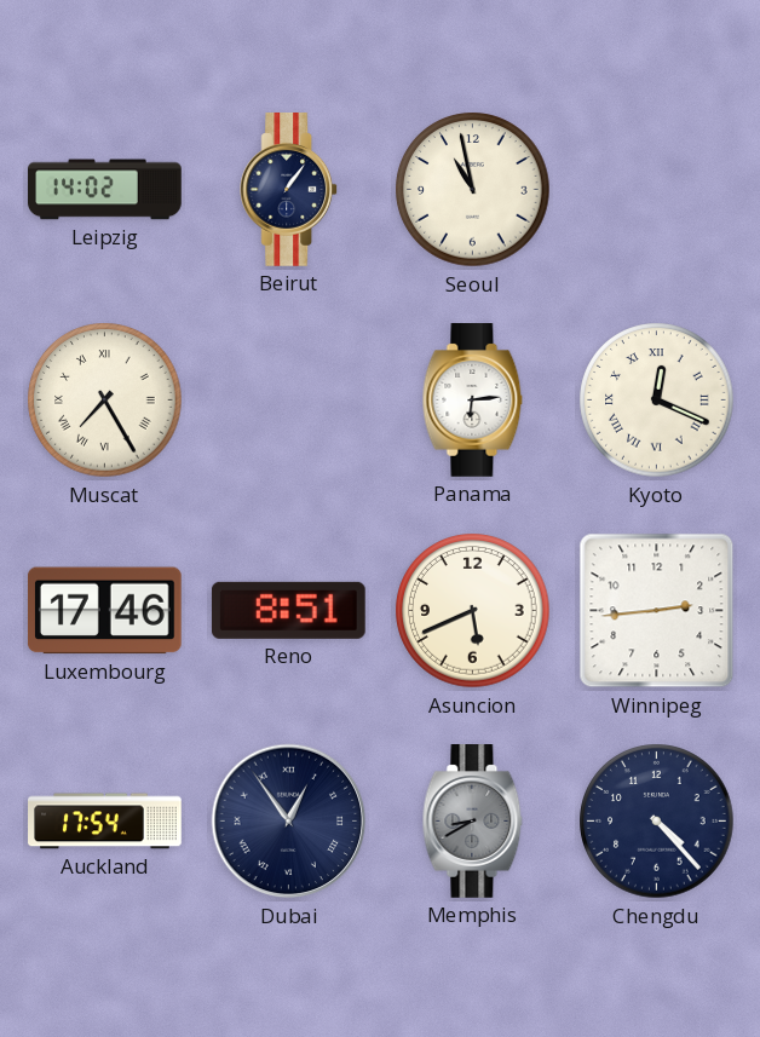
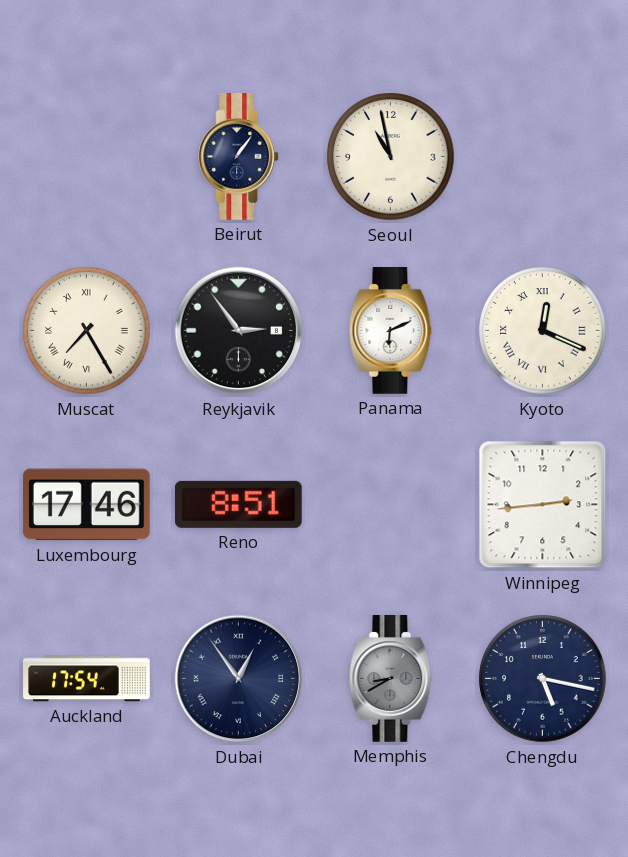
Leipzig: 14:02 -> none
Reykjavik: none -> 2:54
Panama: 6:14 -> 6:11
Asuncion: 5:41 -> none
Chengdu: 4:23 -> 5:17
